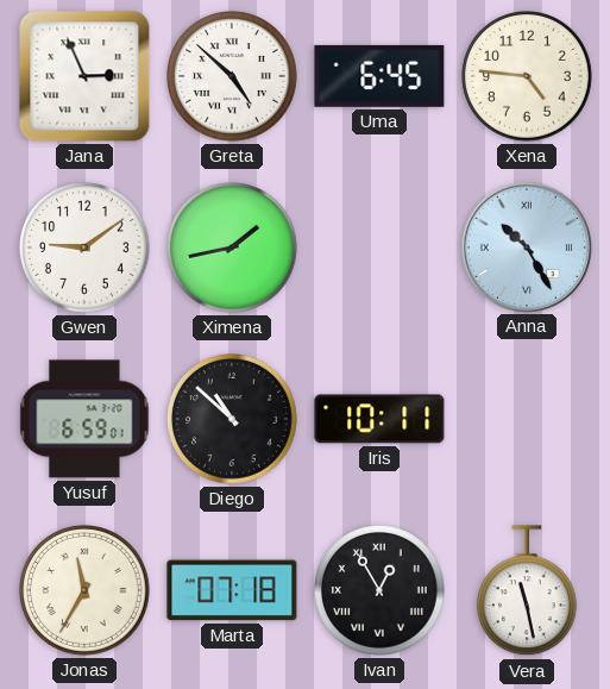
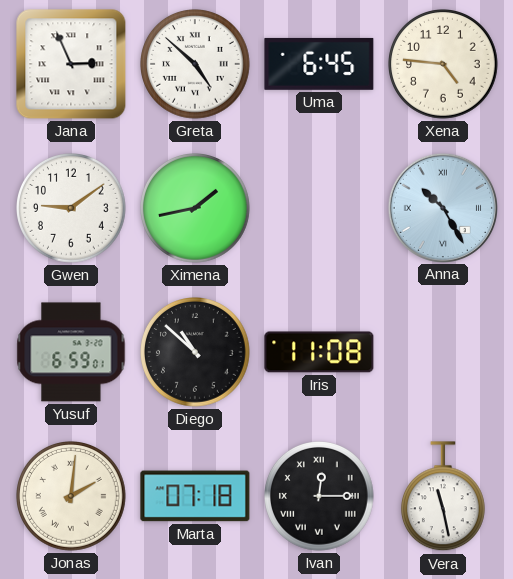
Iris: 10:11 -> 11:08
Jonas: 11:35 -> 2:01
Ivan: 12:55 -> 12:15
